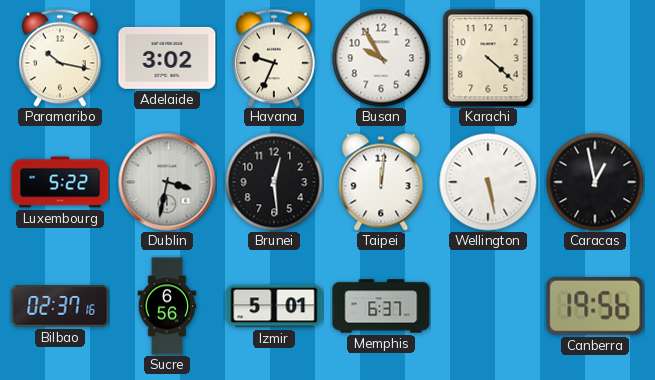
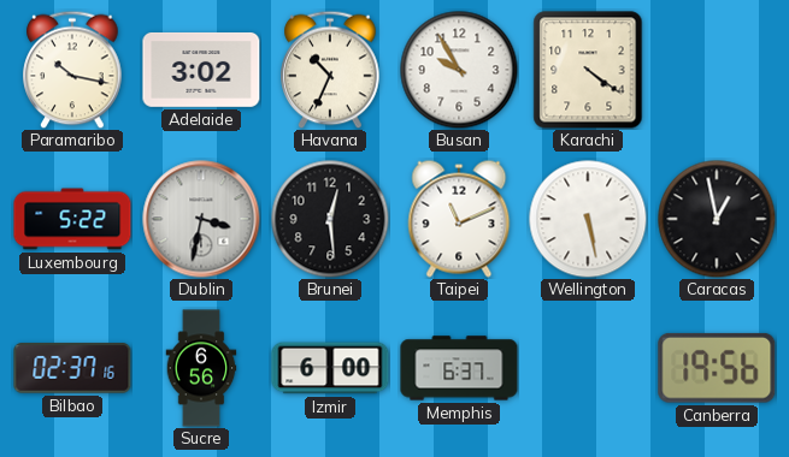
Havana: 9:34 -> 10:34
Karachi: 4:22 -> 4:21
Taipei: 12:01 -> 11:11
Izmir: 5:01 -> 6:00
